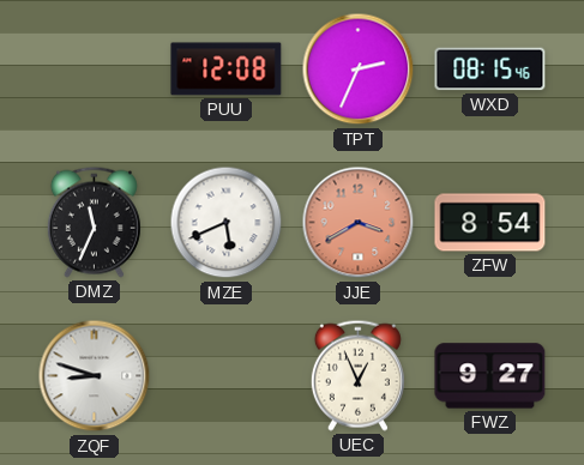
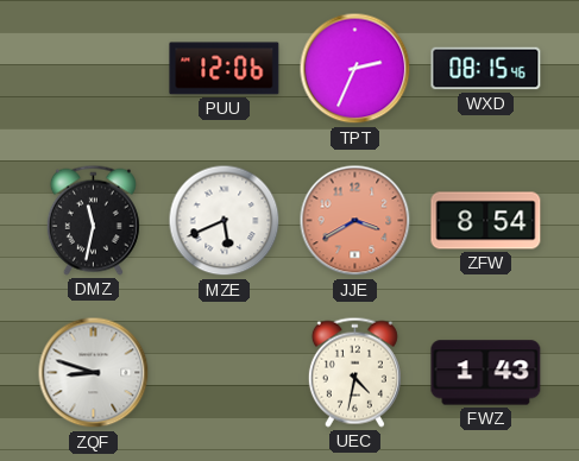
PUU: 12:08 -> 12:06
DMZ: 11:34 -> 11:32
UEC: 12:56 -> 4:32
FWZ: 9:27 -> 1:43
